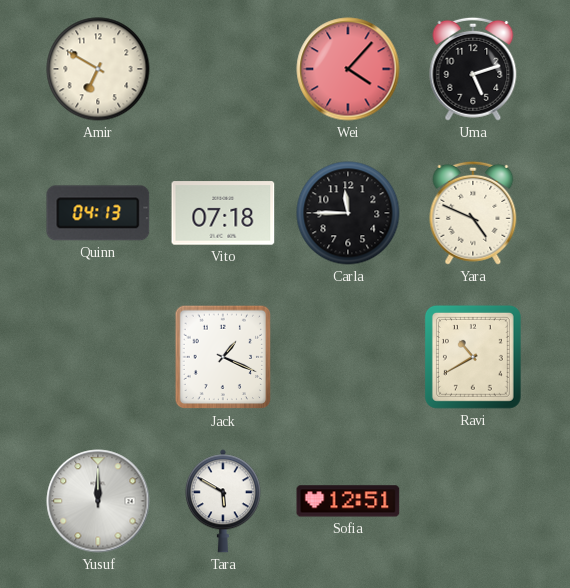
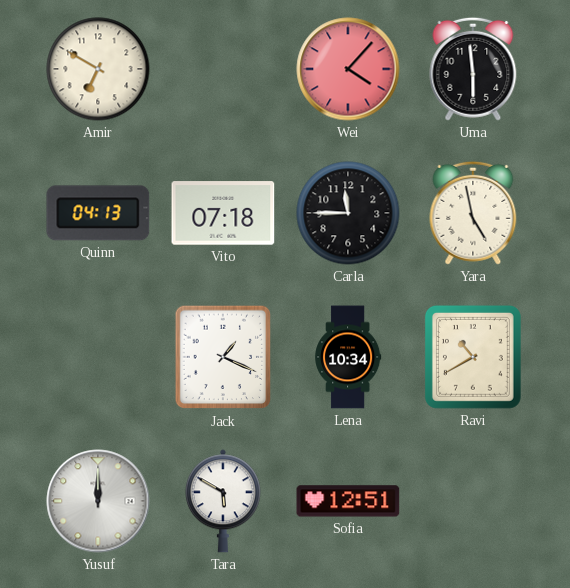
Uma: 5:12 -> 5:59
Yara: 4:49 -> 4:58
Lena: none -> 10:34
